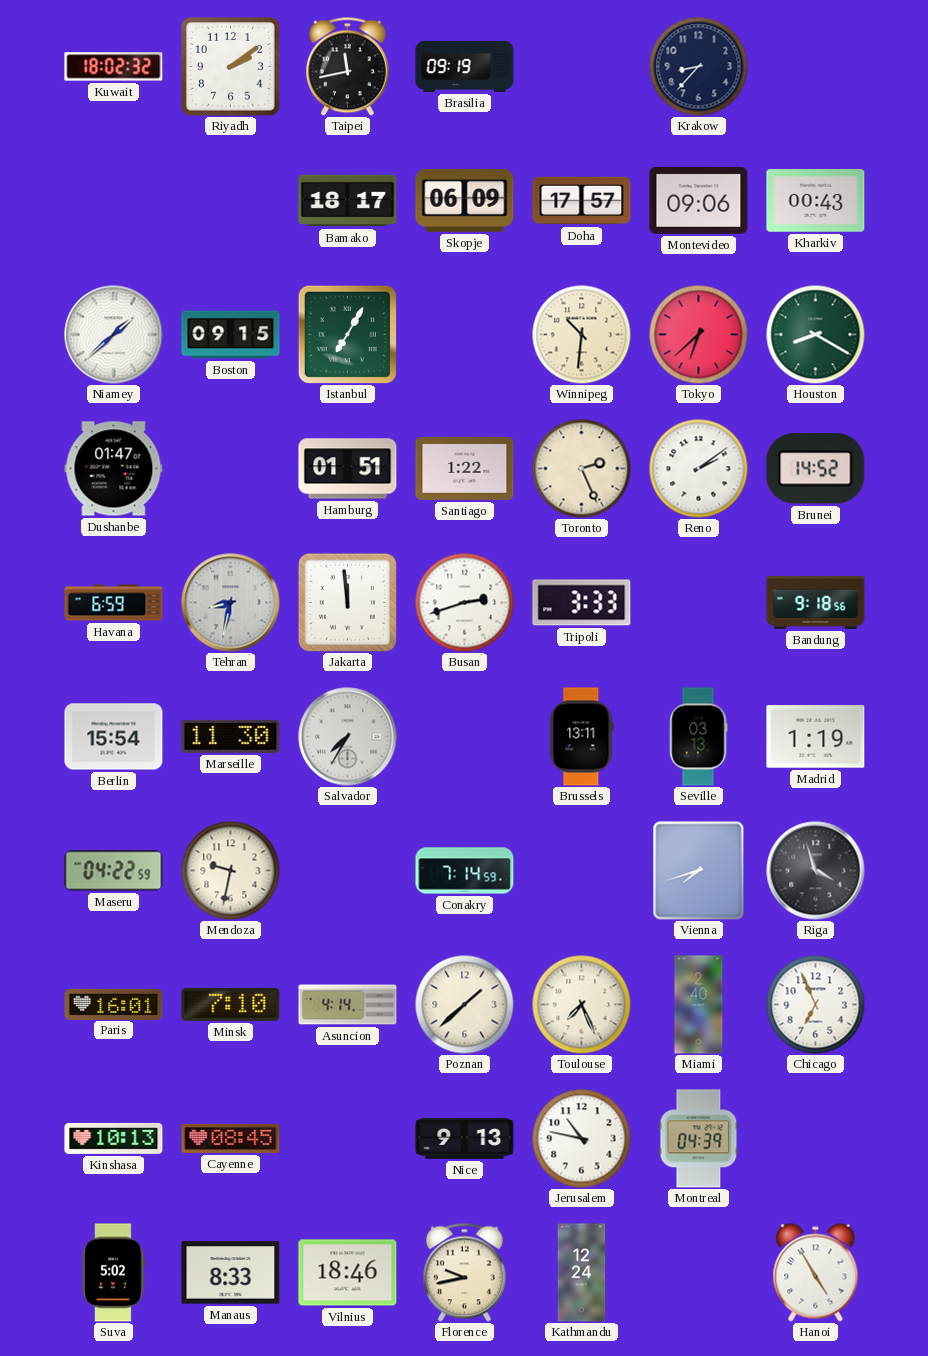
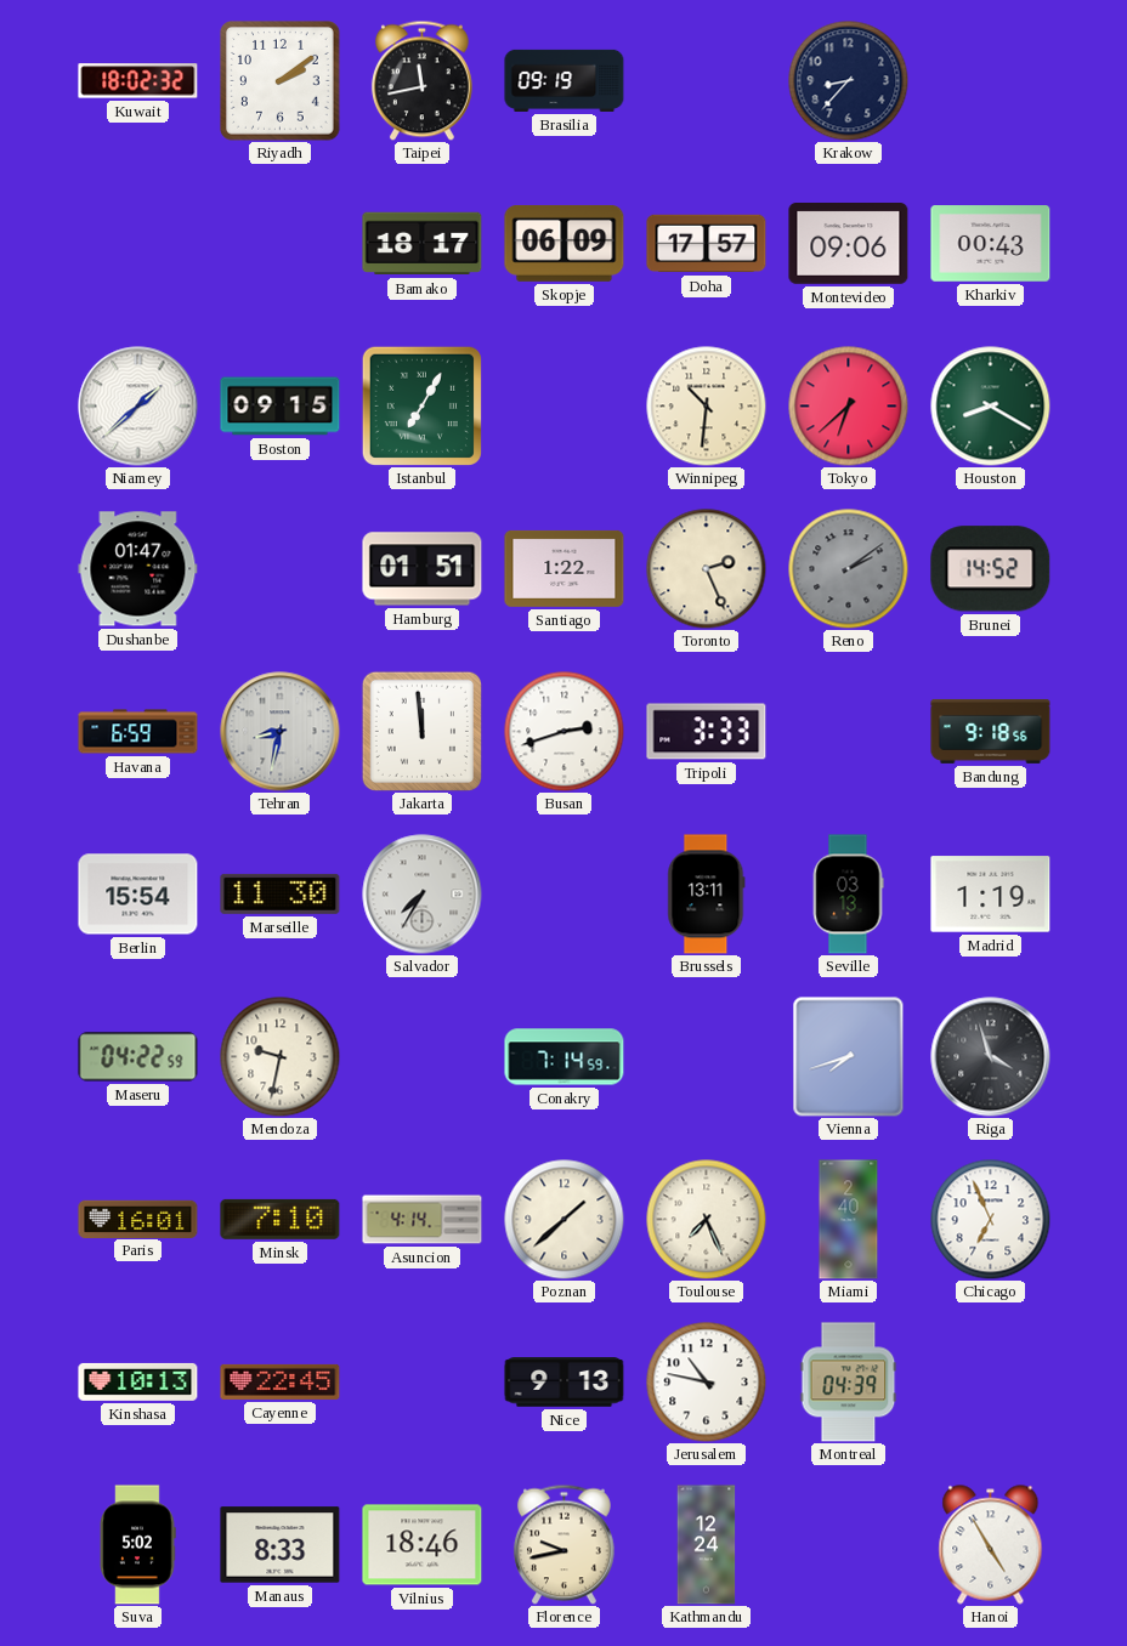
Reno dial: white -> grey
Cayenne: 08:45 -> 22:45
